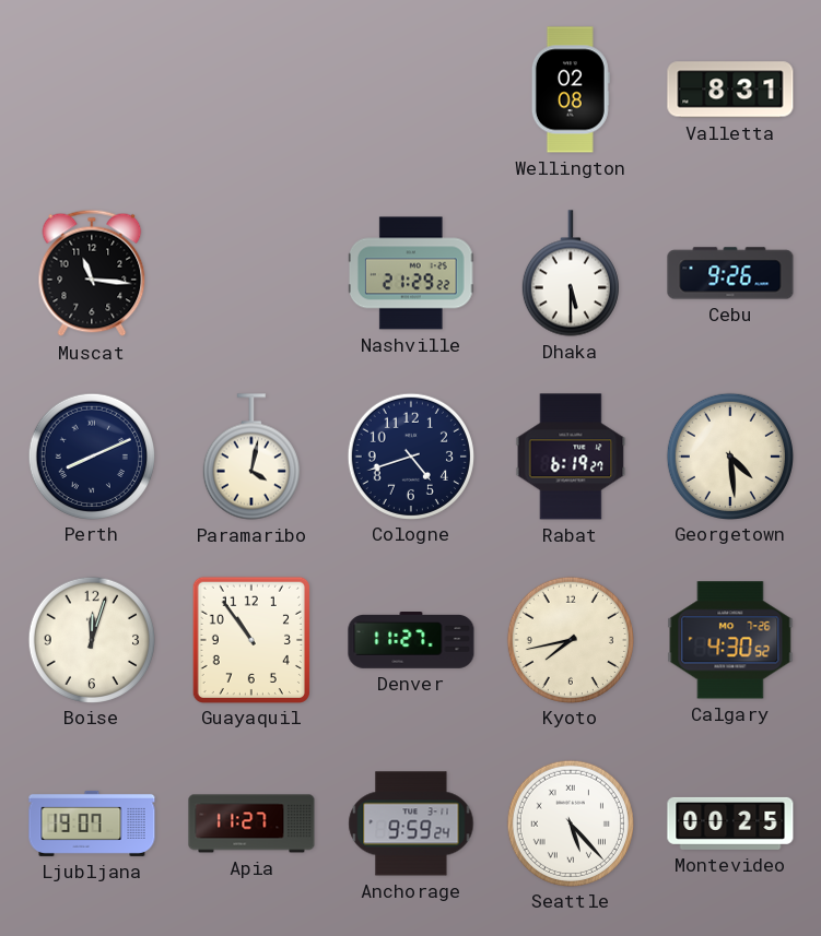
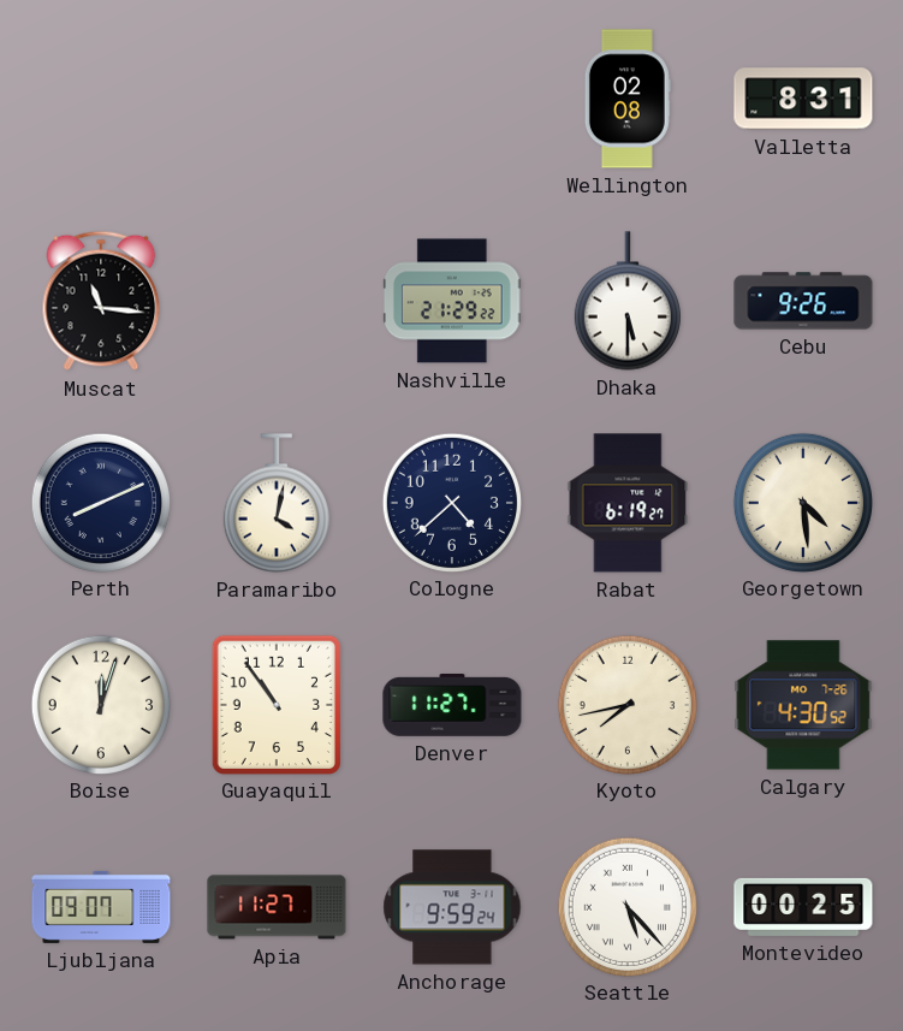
Cologne: 4:42 -> 4:38
Ljubljana: 19:07 -> 09:07
